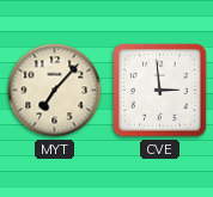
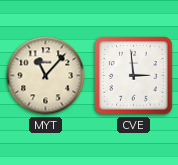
MYT: 7:07 -> 11:07
